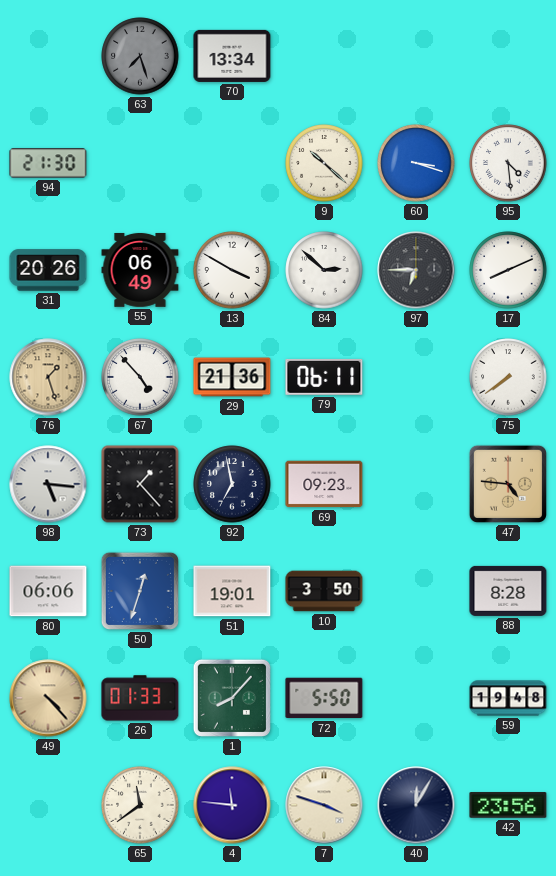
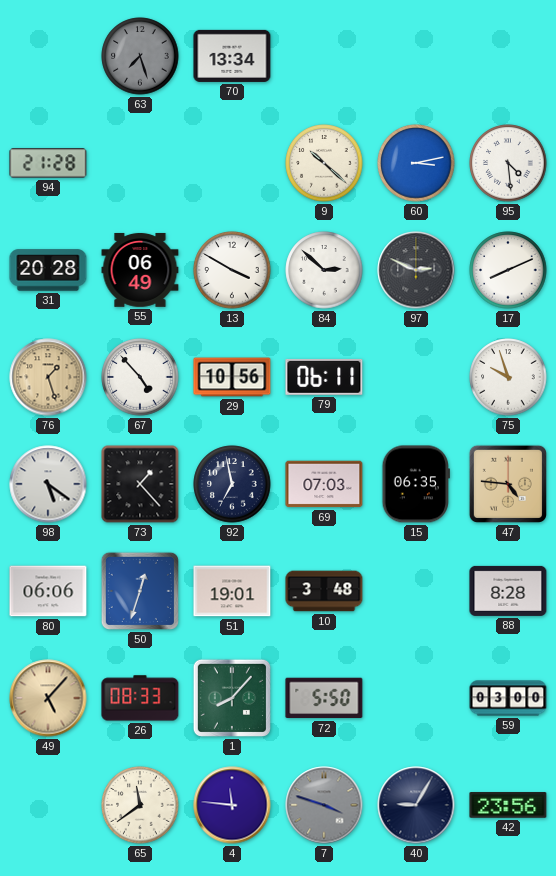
94: 21:30 -> 21:28
60: 3:18 -> 3:13
31: 20:26 -> 20:28
97: 6:45 -> 2:49
29: 21:36 -> 10:56
75: 7:39 -> 9:57
98: 5:16 -> 5:21
69: 09:23 -> 07:03
15: none -> 06:35
10: 3:50 -> 3:48
49: 4:23 -> 5:07
26: 01:33 -> 08:33
59: 19:48 -> 03:00
7 dial: cream -> grey
40: 12:05 -> 9:05
